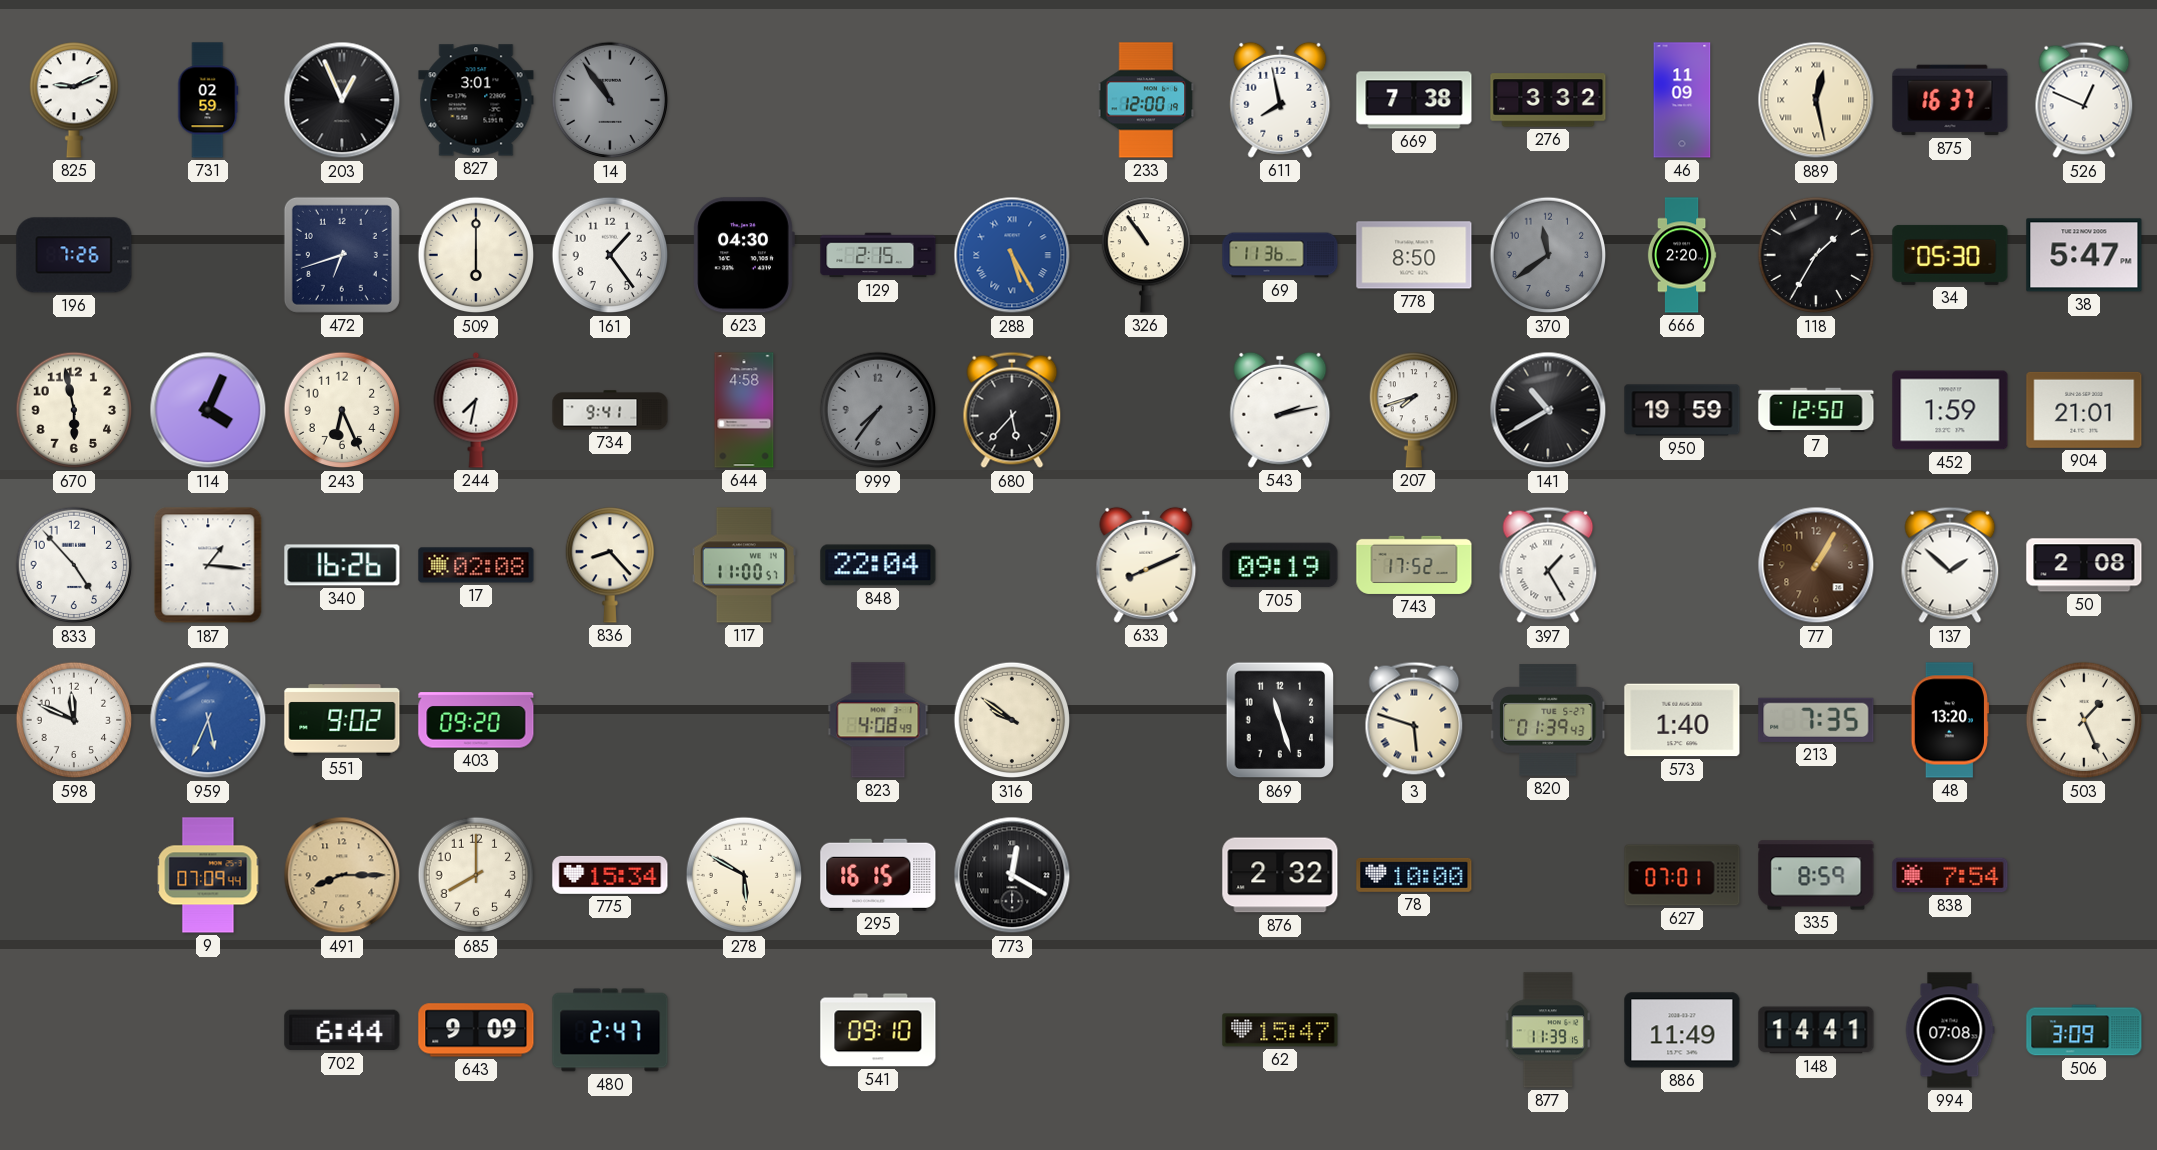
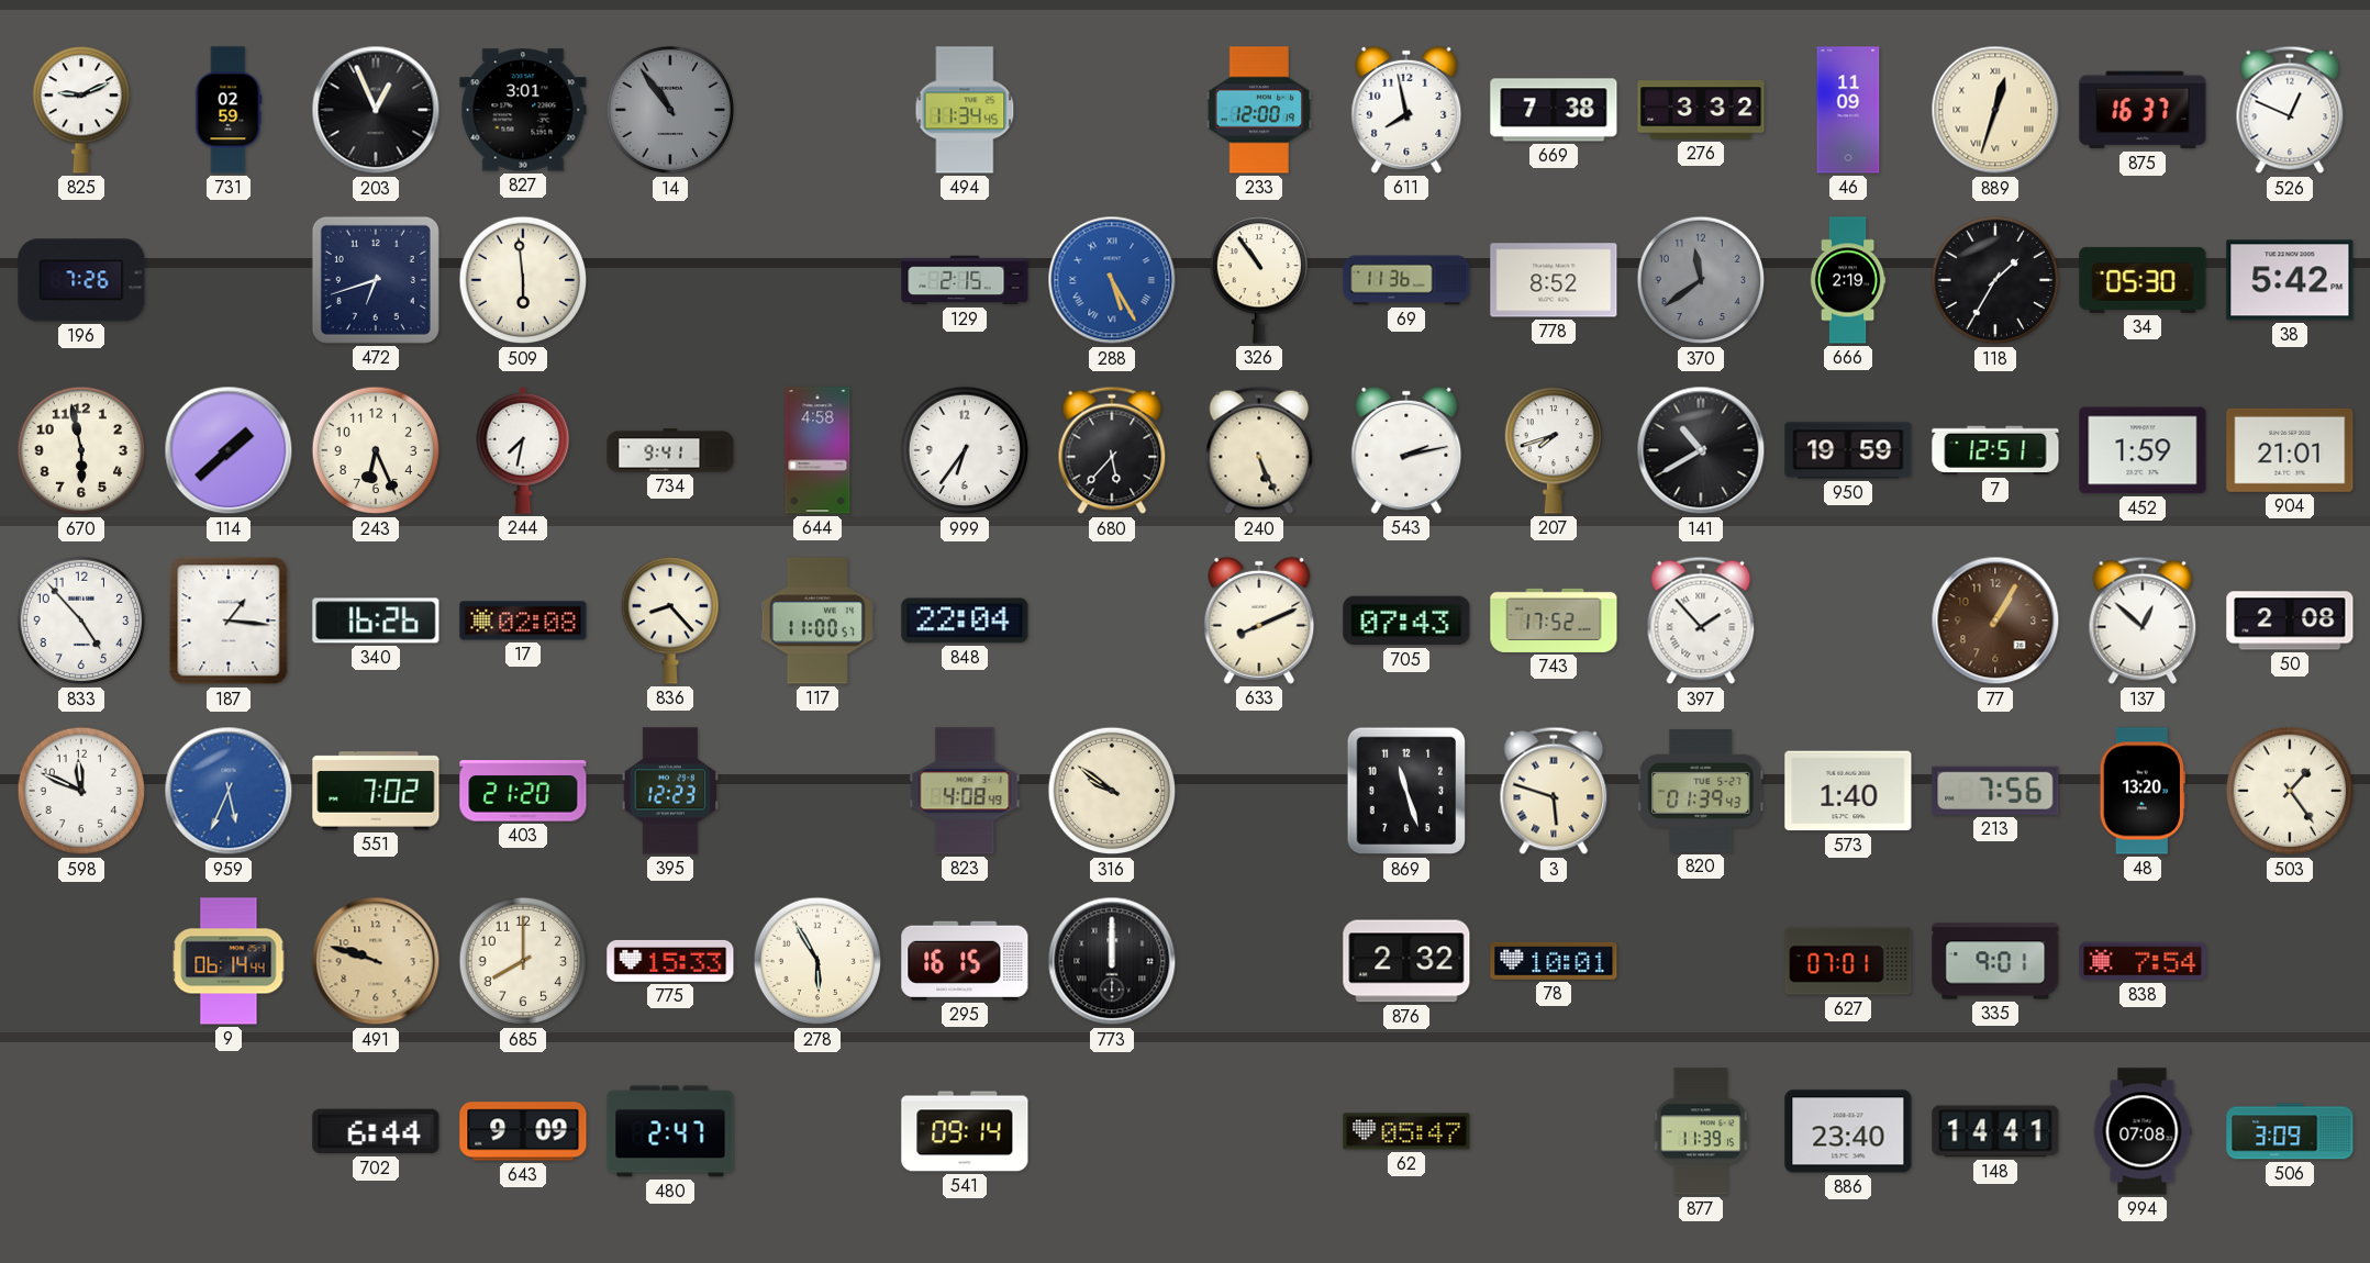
494: none -> 11:34
889: 12:28 -> 12:33
509: 6:00 -> 5:59
161: 1:24 -> none
623: 04:30 -> none
778: 8:50 -> 8:52
666: 2:20 -> 2:19
38: 5:47 -> 5:42
114: 4:04 -> 1:38
999: 7:36 -> 6:36
999 dial: grey -> white
240: none -> 5:26
7: 12:50 -> 12:51
705: 09:19 -> 07:43
397: 1:25 -> 1:53
137: 1:52 -> 12:52
551: 9:02 -> 7:02
403: 09:20 -> 21:20
395: none -> 12:23
213: 7:35 -> 7:56
503: 1:26 -> 1:24
9: 07:09 -> 06:14
491: 8:15 -> 9:48
775: 15:34 -> 15:33
278: 5:50 -> 5:55
773: 12:20 -> 12:00
78: 10:00 -> 10:01
335: 8:59 -> 9:01
541: 09:10 -> 09:14
62: 15:47 -> 05:47
886: 11:49 -> 23:40
